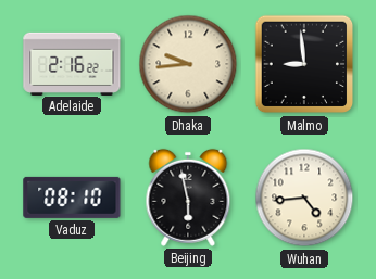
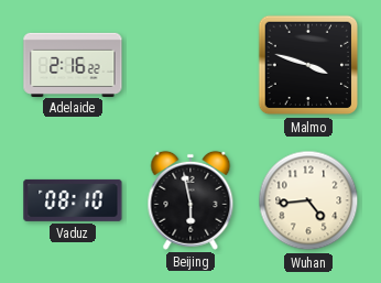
Dhaka: 9:44 -> none
Malmo: 8:59 -> 3:48
